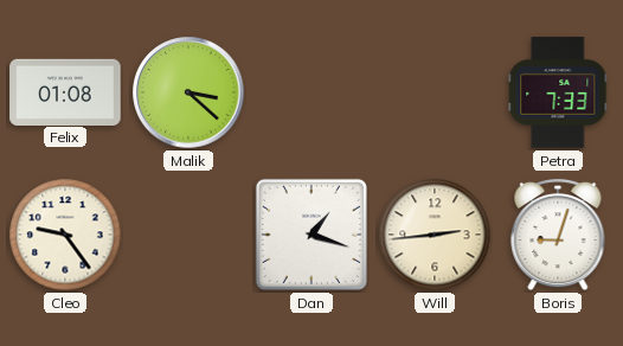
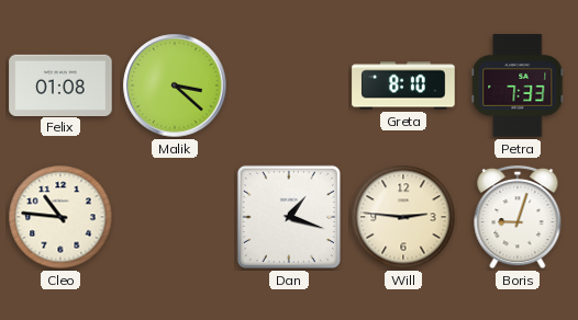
Greta: none -> 8:10
Cleo: 9:24 -> 10:46
Will: 2:44 -> 2:46
